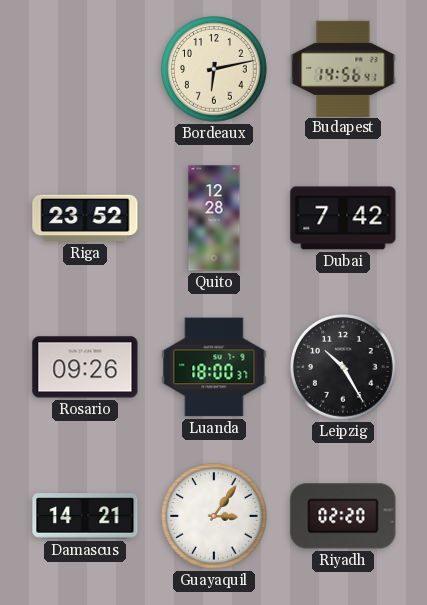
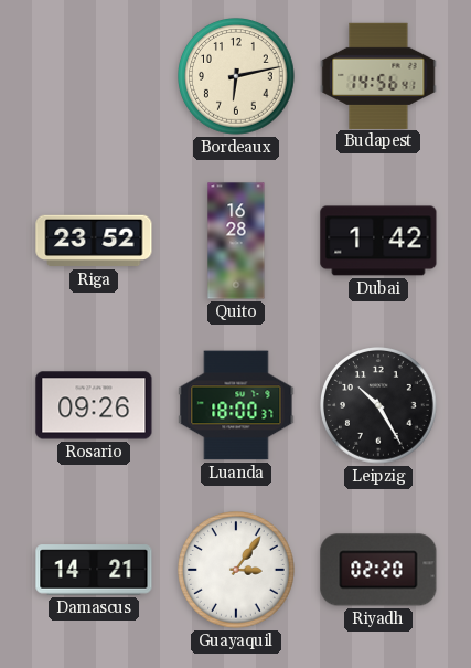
Quito: 12:28 -> 16:28
Dubai: 7:42 -> 1:42
